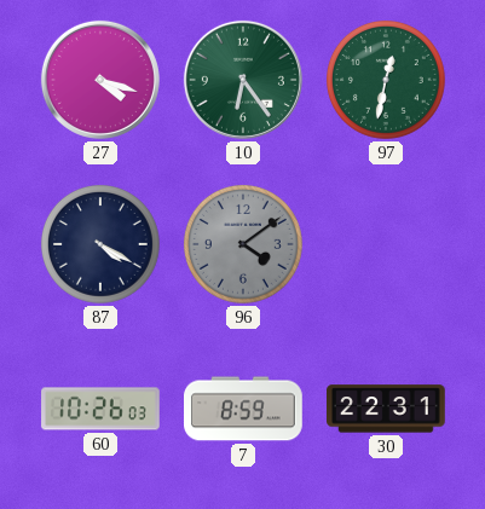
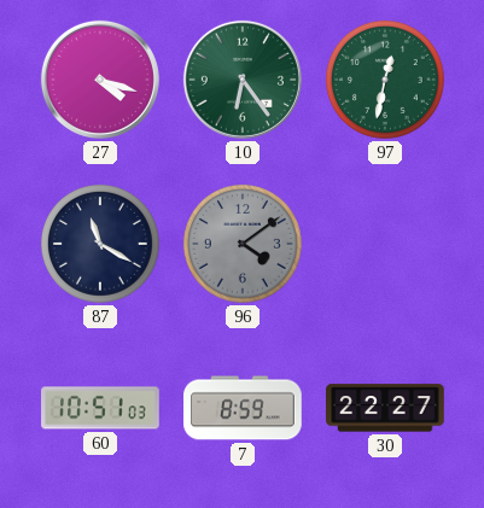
87: 4:20 -> 11:20
60: 10:26 -> 10:51
30: 22:31 -> 22:27
